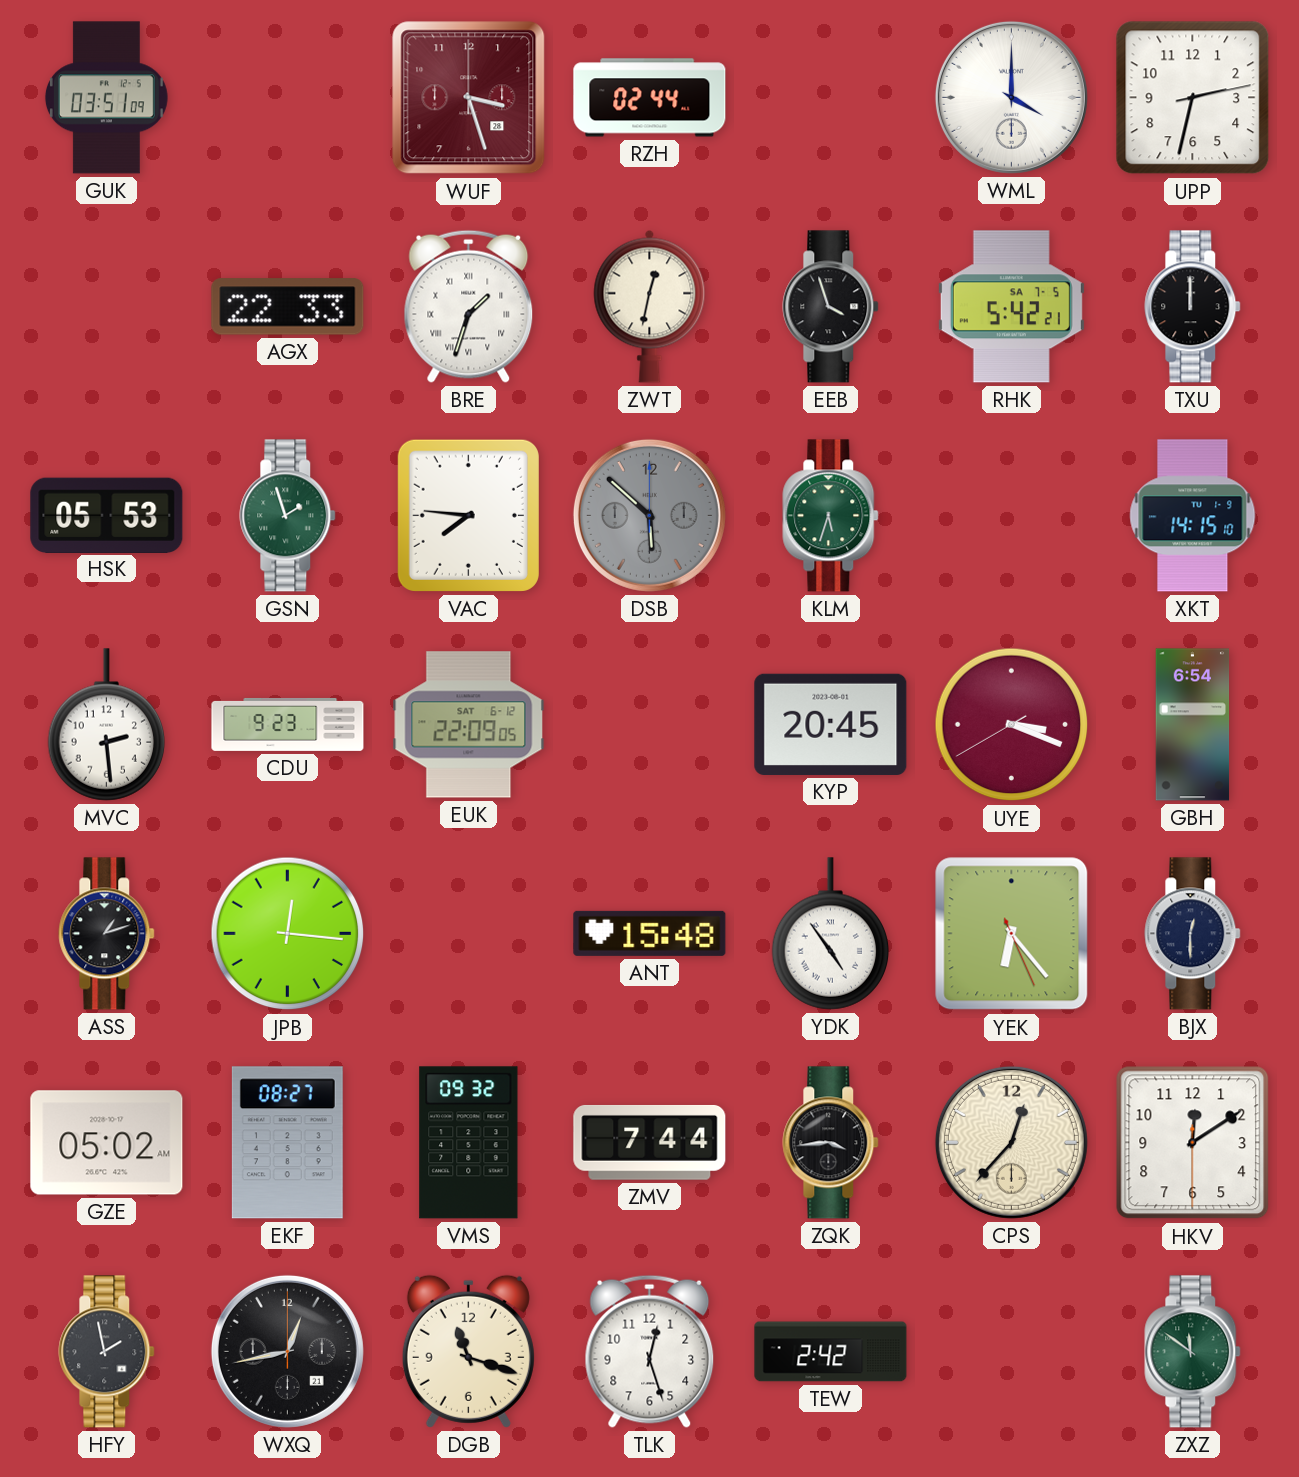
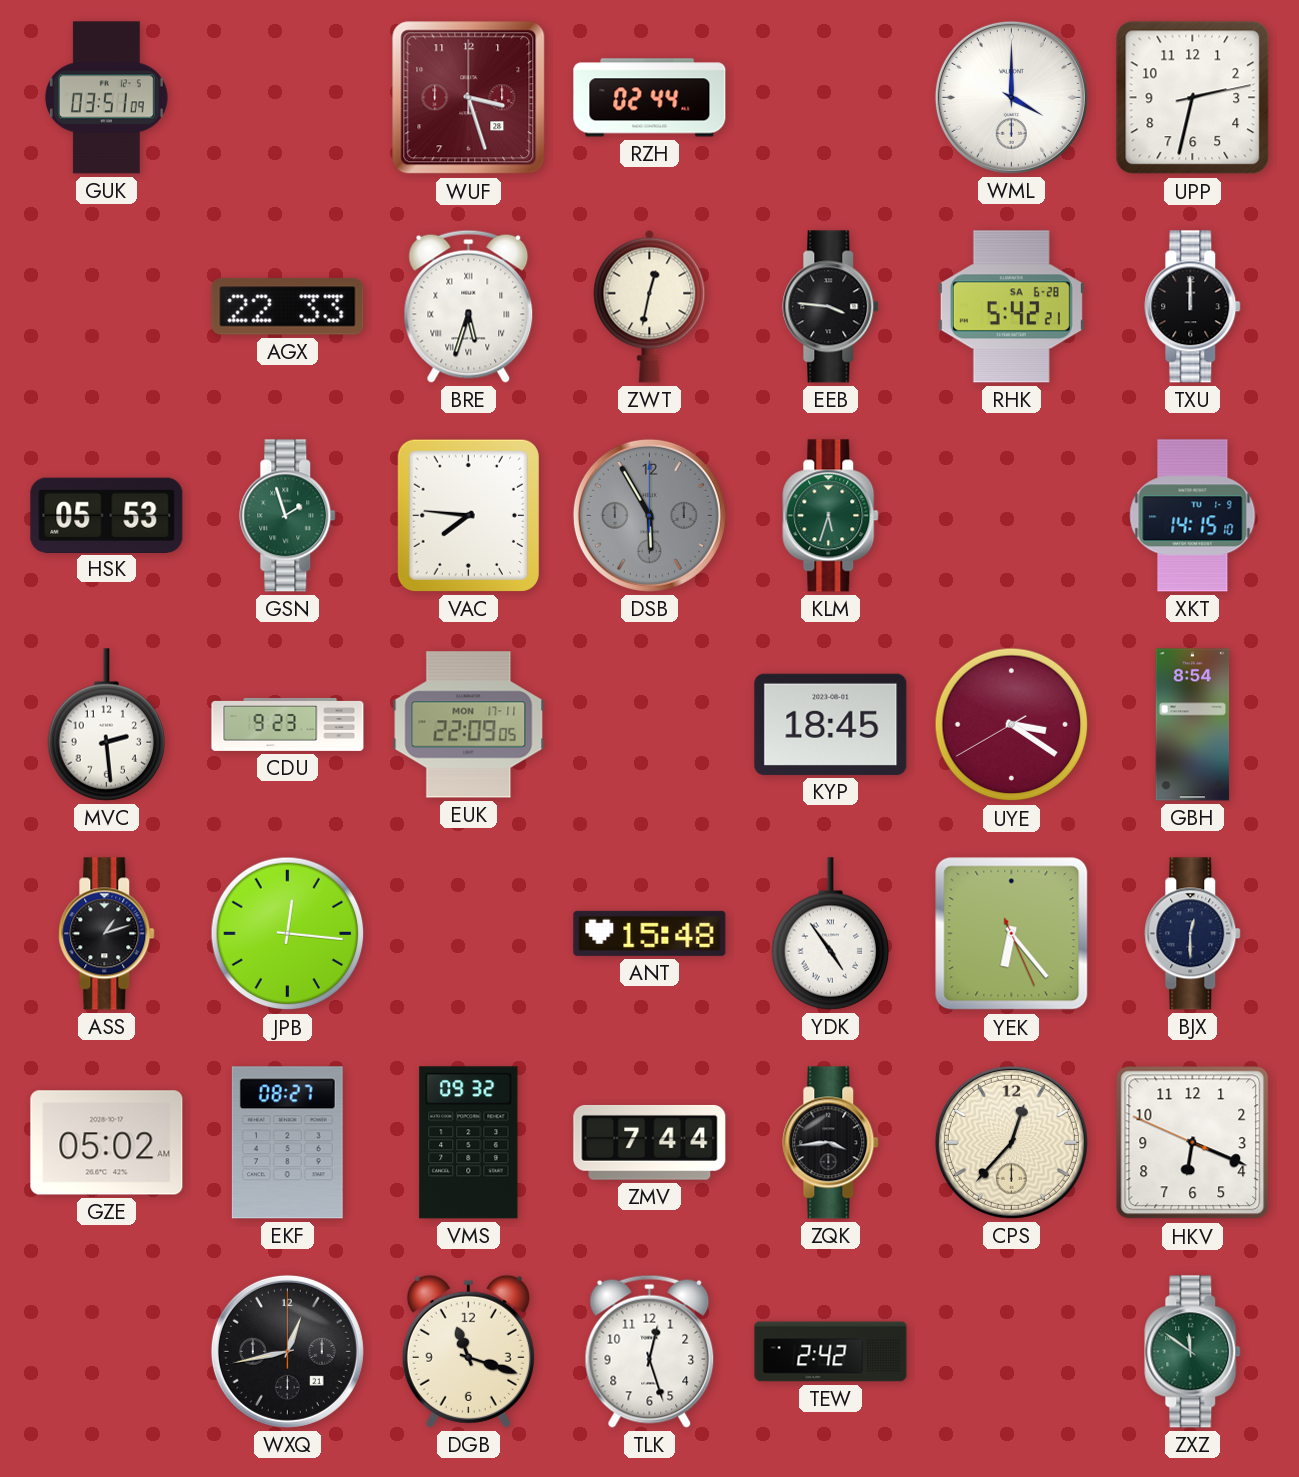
BRE: 1:33 -> 5:33
EEB: 3:57 -> 3:46
RHK date: SA 7-5 -> SA 6-28
DSB: 5:52 -> 5:55
EUK date: SAT 6-12 -> MON 17-11
KYP: 20:45 -> 18:45
UYE: 3:18 -> 3:20
GBH: 6:54 -> 8:54
HKV: 12:09 -> 6:18
HFY: 1:58 -> none
